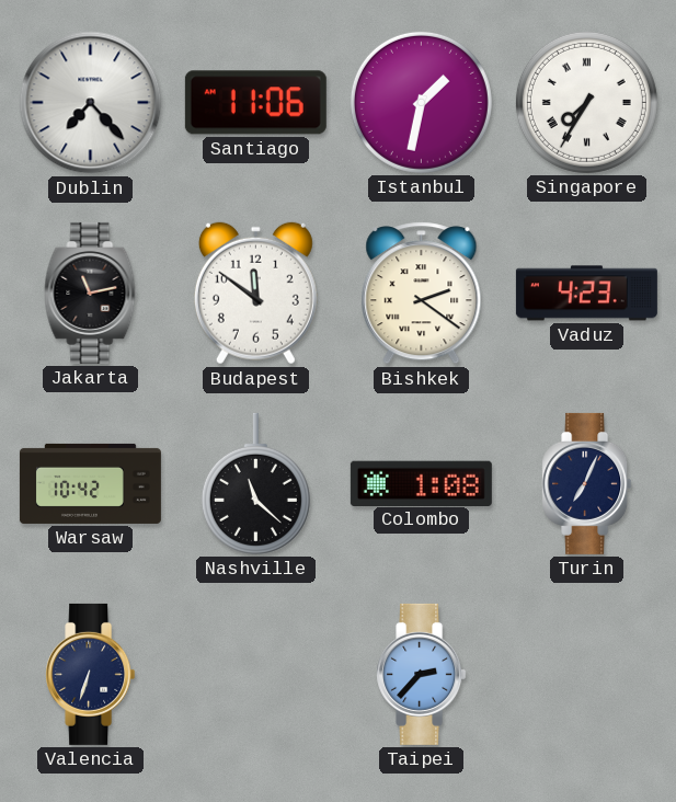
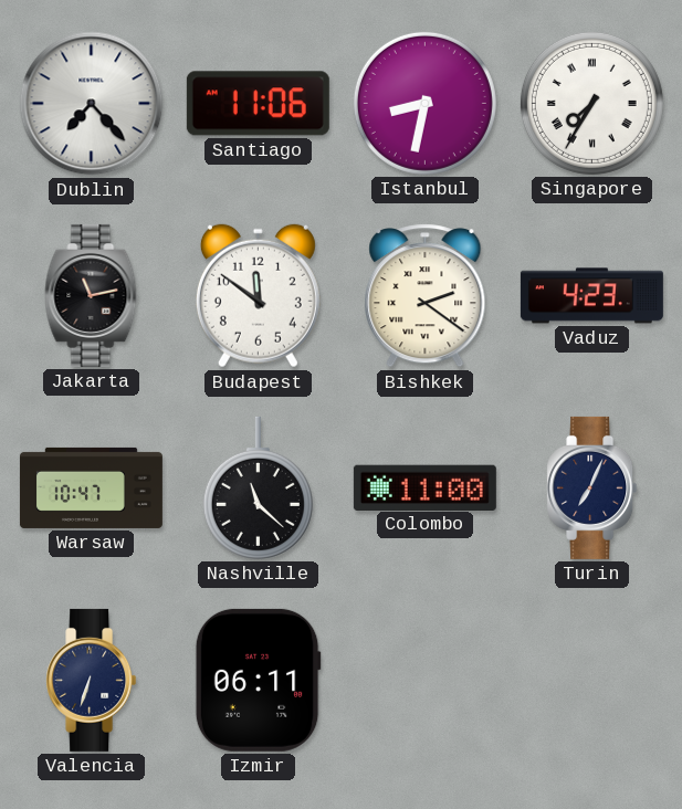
Istanbul: 1:32 -> 8:32
Warsaw: 10:42 -> 10:47
Colombo: 1:08 -> 11:00
Izmir: none -> 06:11
Taipei: 2:37 -> none
